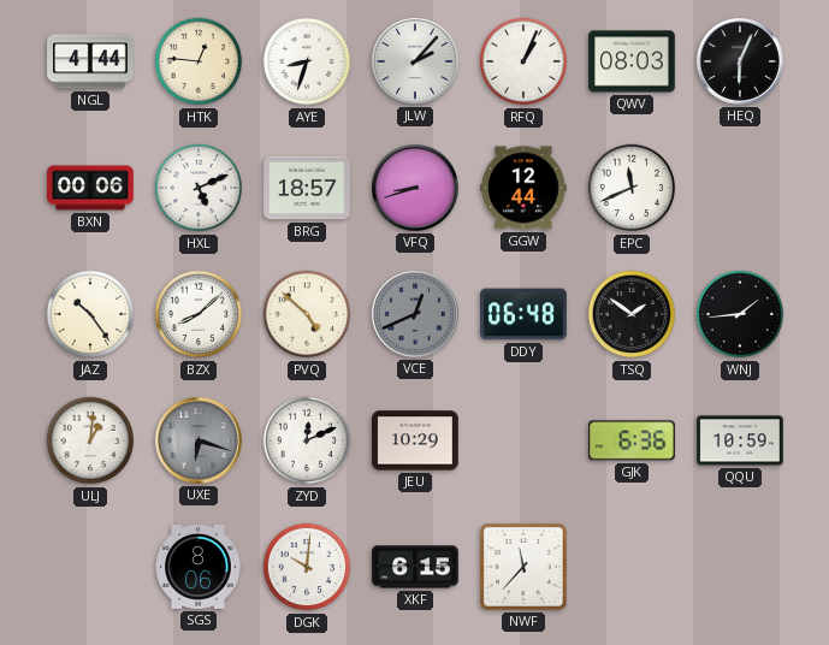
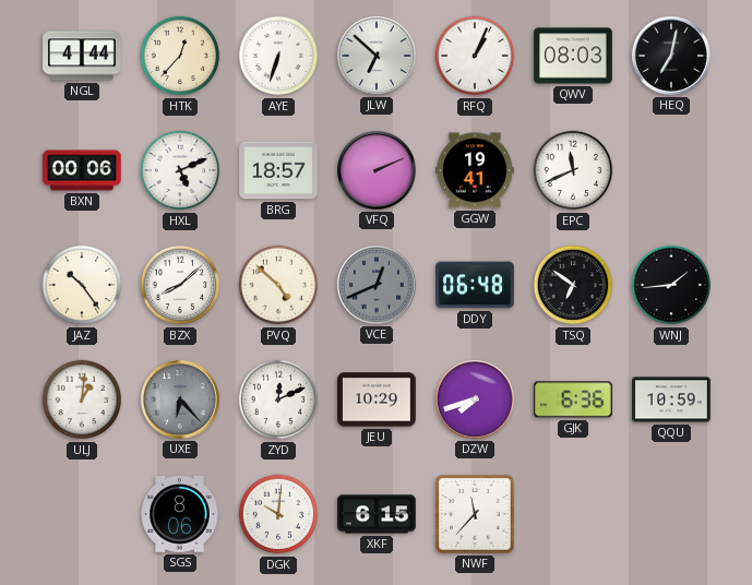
HTK: 12:46 -> 12:37
AYE: 8:33 -> 6:33
JLW: 2:07 -> 6:52
HEQ: 6:04 -> 7:02
VFQ: 8:42 -> 2:11
GGW: 12:44 -> 19:41
TSQ: 1:51 -> 6:51
UXE: 6:18 -> 6:23
DZW: none -> 7:42
